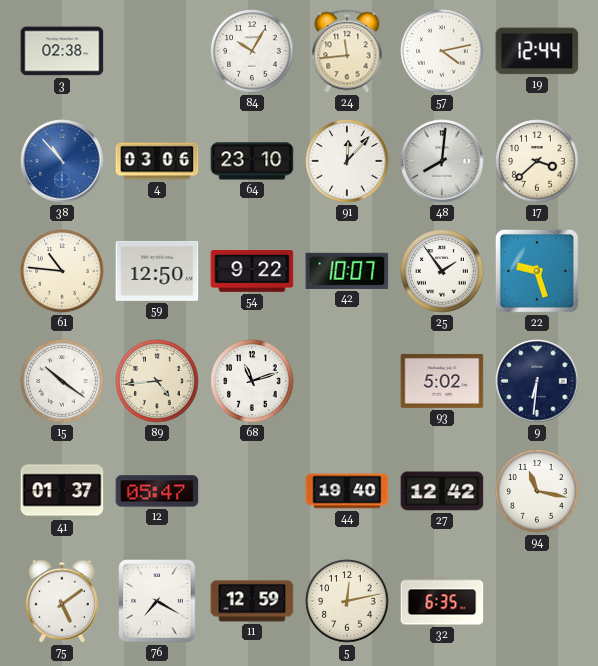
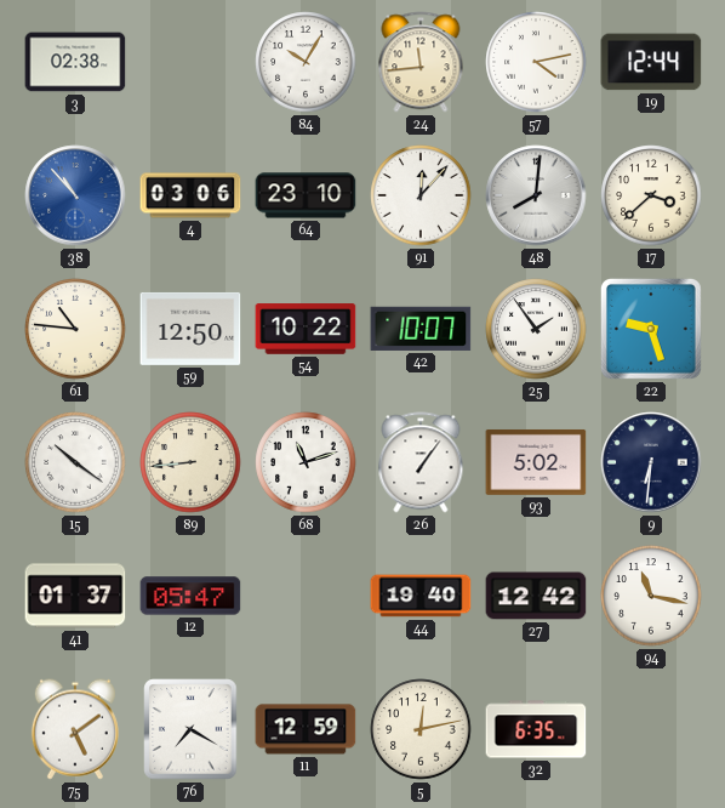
54: 9:22 -> 10:22
89: 4:44 -> 8:44
26: none -> 1:06
